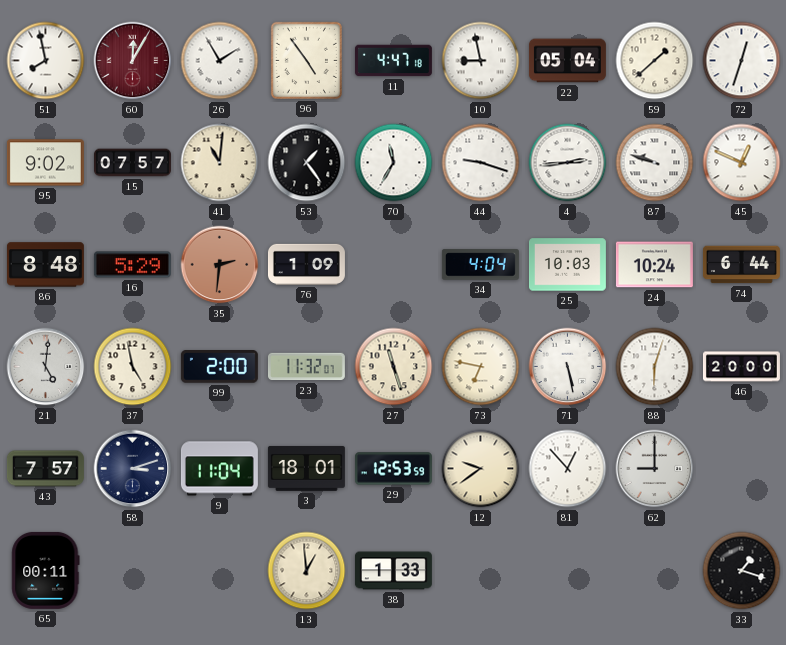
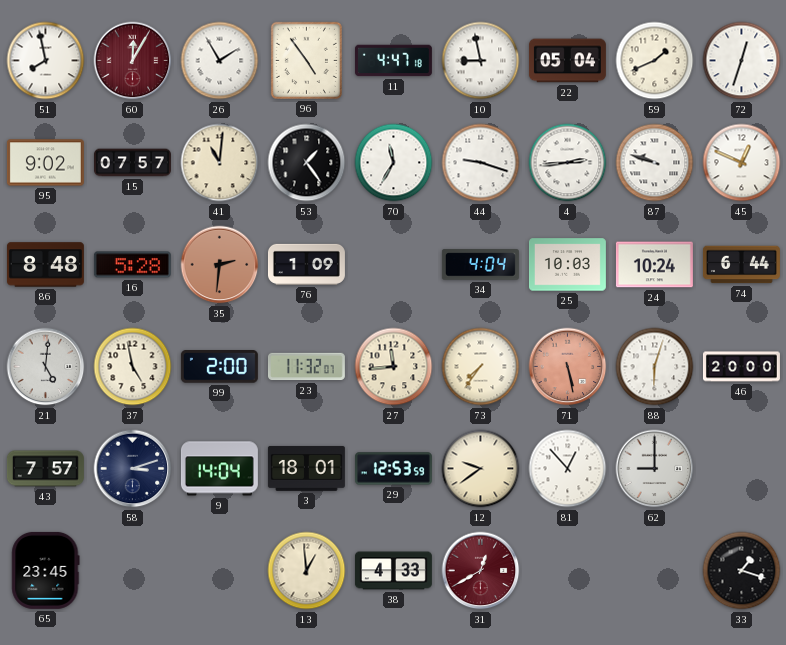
59: 1:38 -> 1:41
16: 5:29 -> 5:28
27: 11:27 -> 11:44
73: 6:47 -> 7:36
71 dial: white -> salmon
9: 11:04 -> 14:04
65: 00:11 -> 23:45
38: 1:33 -> 4:33
31: none -> 12:40
